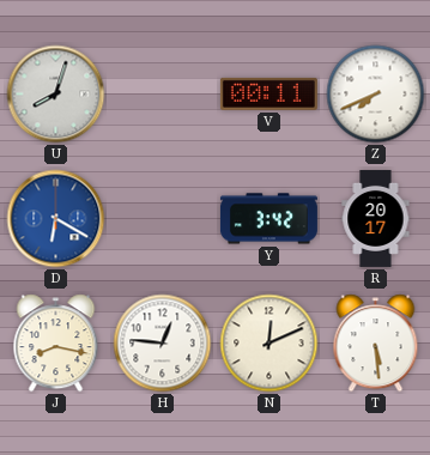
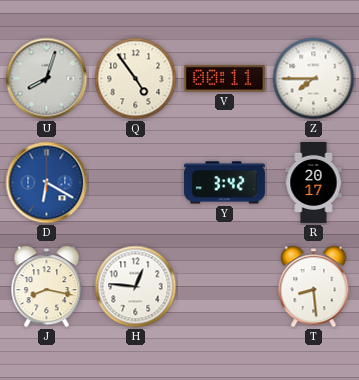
Q: none -> 4:54
Z: 7:41 -> 7:45
N: 12:11 -> none
T: 5:29 -> 8:29
